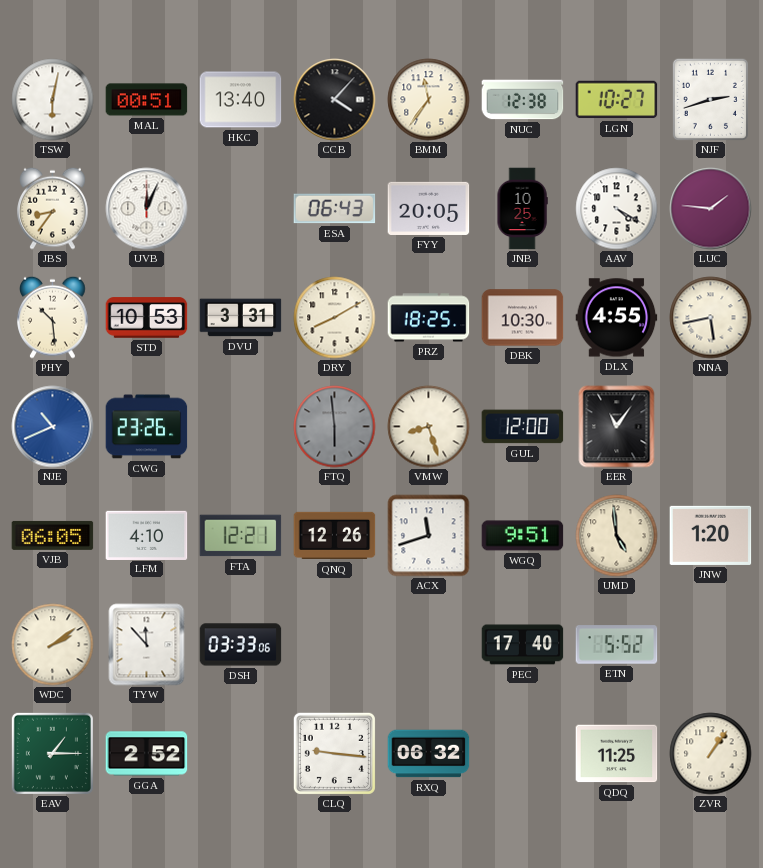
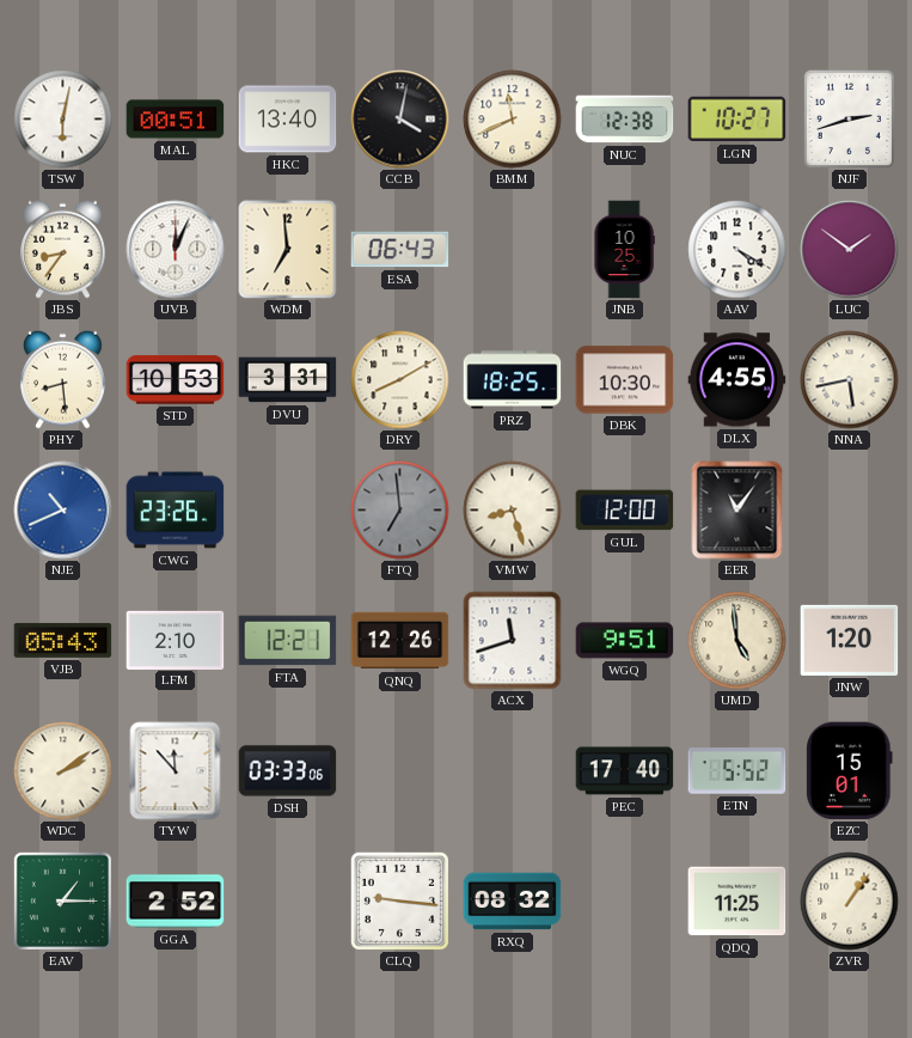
CCB: 4:07 -> 4:02
BMM: 11:36 -> 11:41
WDM: none -> 6:59
FYY: 20:05 -> none
LUC: 1:46 -> 1:51
PHY: 10:29 -> 8:29
FTQ: 5:59 -> 6:59
VJB: 06:05 -> 05:43
LFM: 4:10 -> 2:10
EZC: none -> 15:01
RXQ: 06:32 -> 08:32
